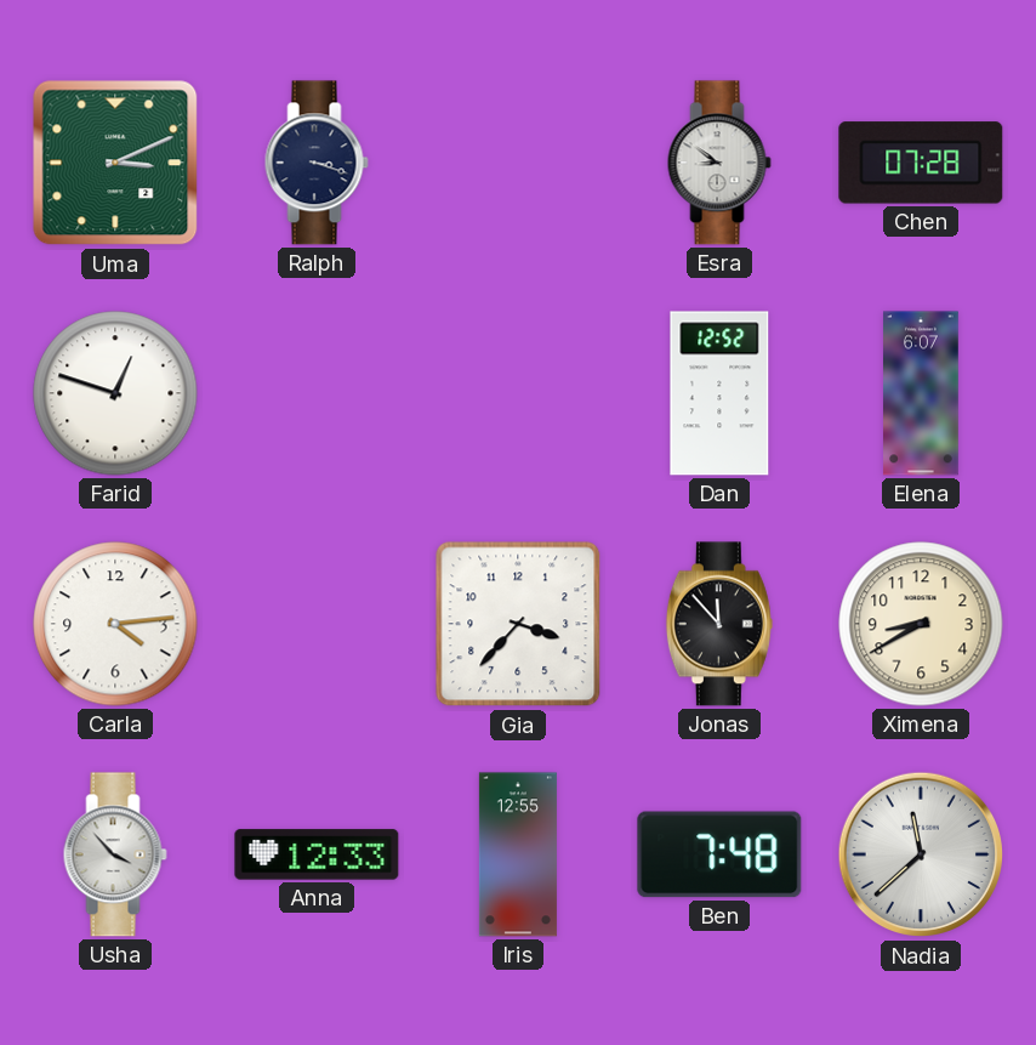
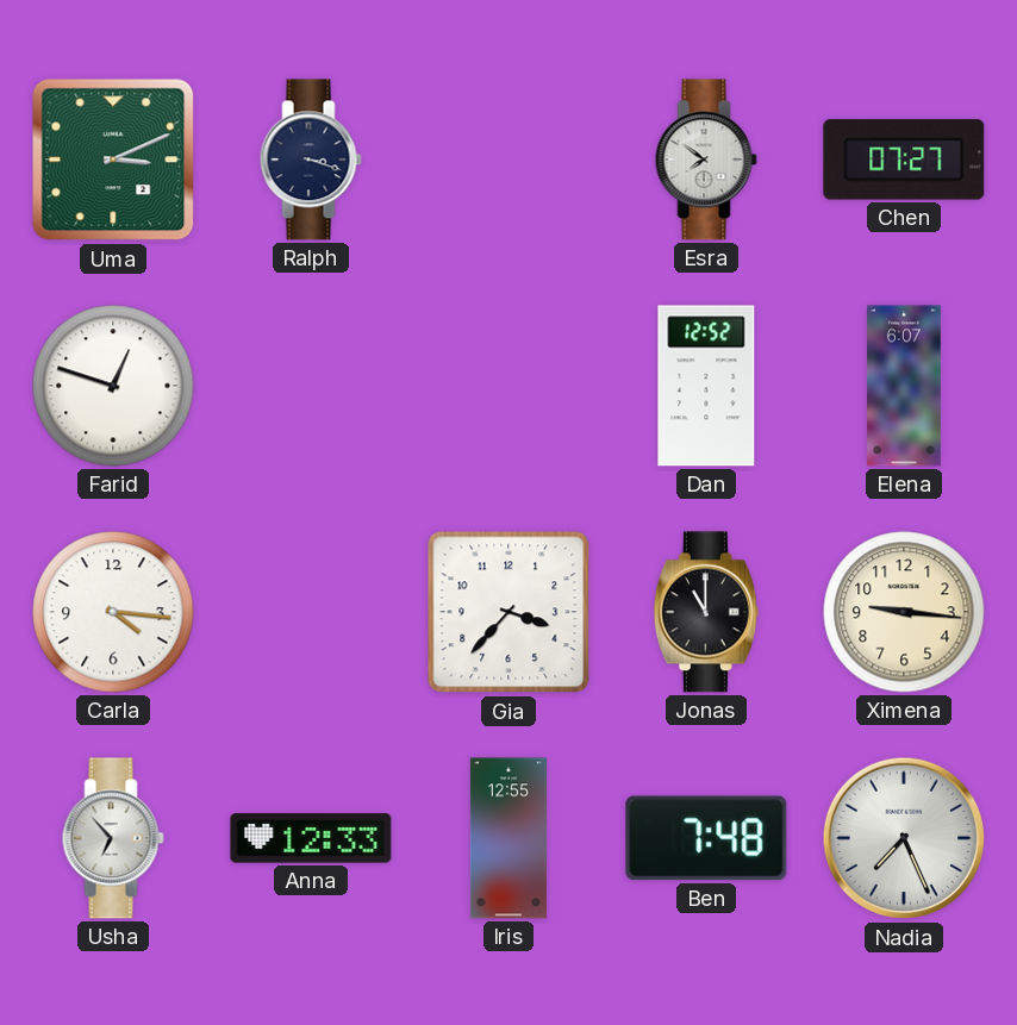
Esra: 8:51 -> 7:51
Chen: 07:28 -> 07:27
Carla: 4:14 -> 4:16
Jonas: 11:53 -> 11:00
Ximena: 8:40 -> 9:16
Usha: 3:53 -> 6:53
Nadia: 11:38 -> 7:26
